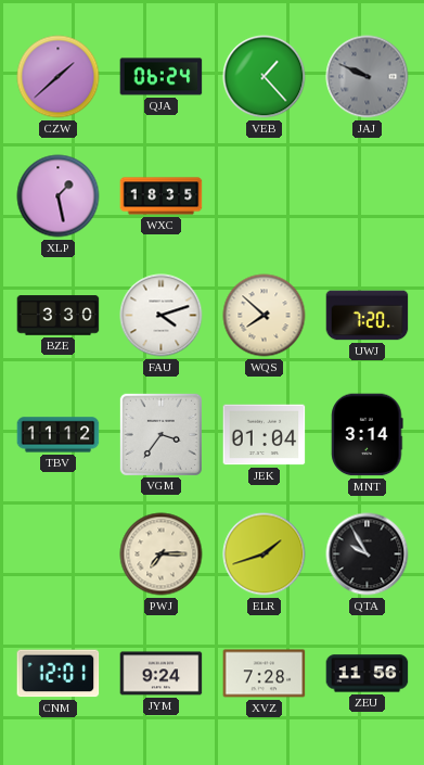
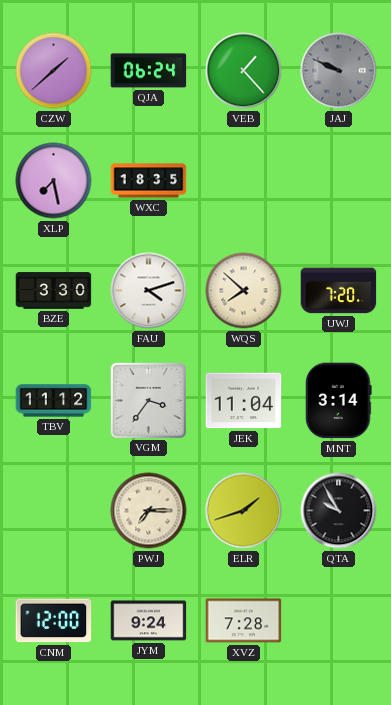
XLP: 1:28 -> 7:28
JEK: 01:04 -> 11:04
CNM: 12:01 -> 12:00
ZEU: 11:56 -> none
